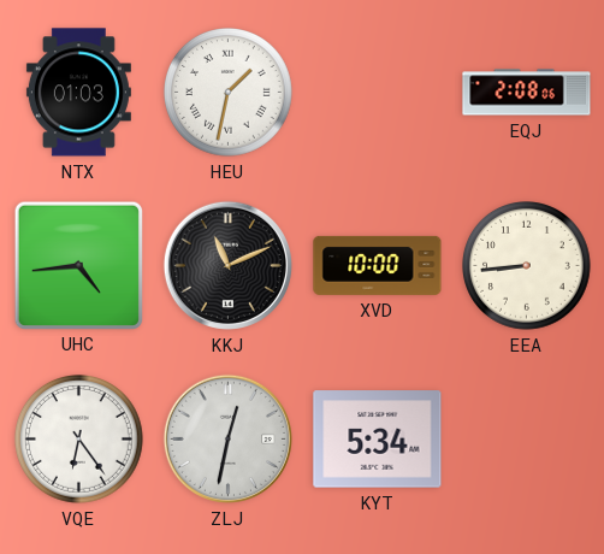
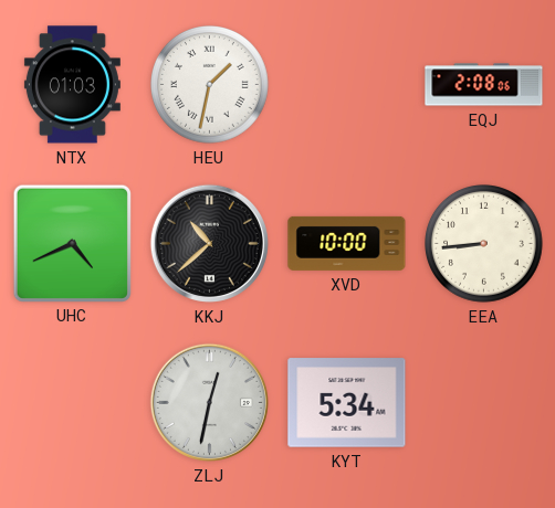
UHC: 4:44 -> 4:41
KKJ: 11:11 -> 10:38
VQE: 6:24 -> none
